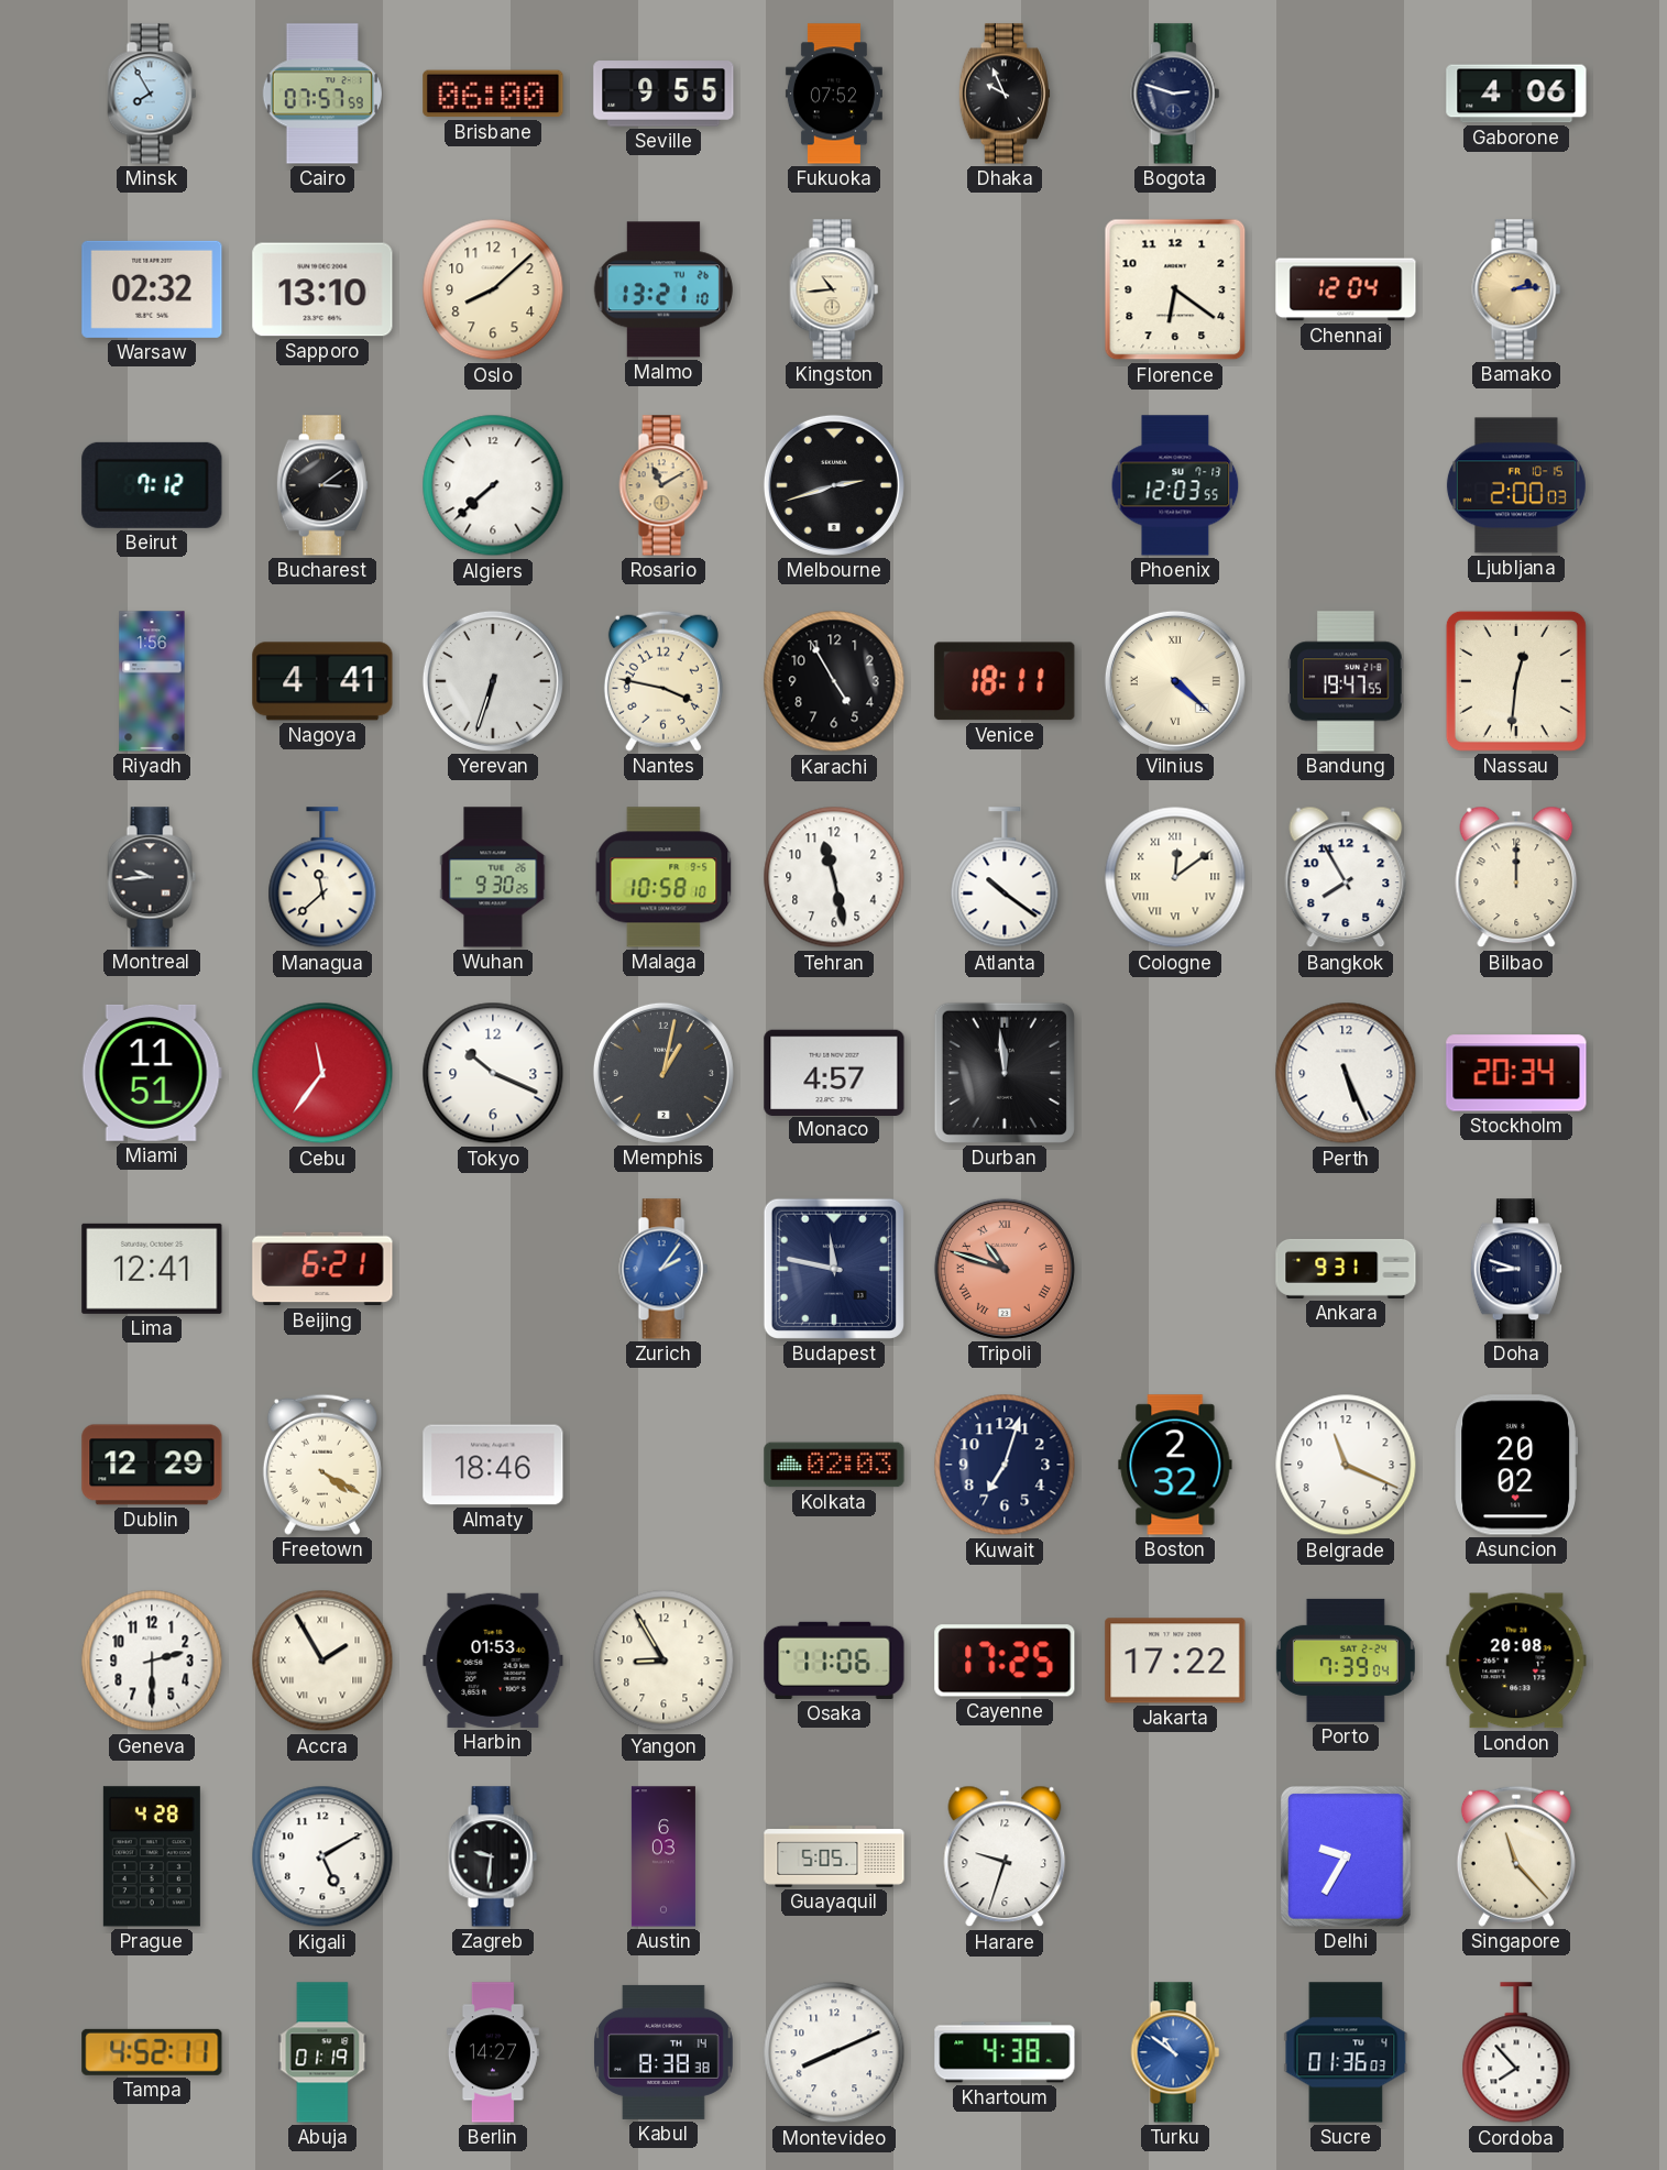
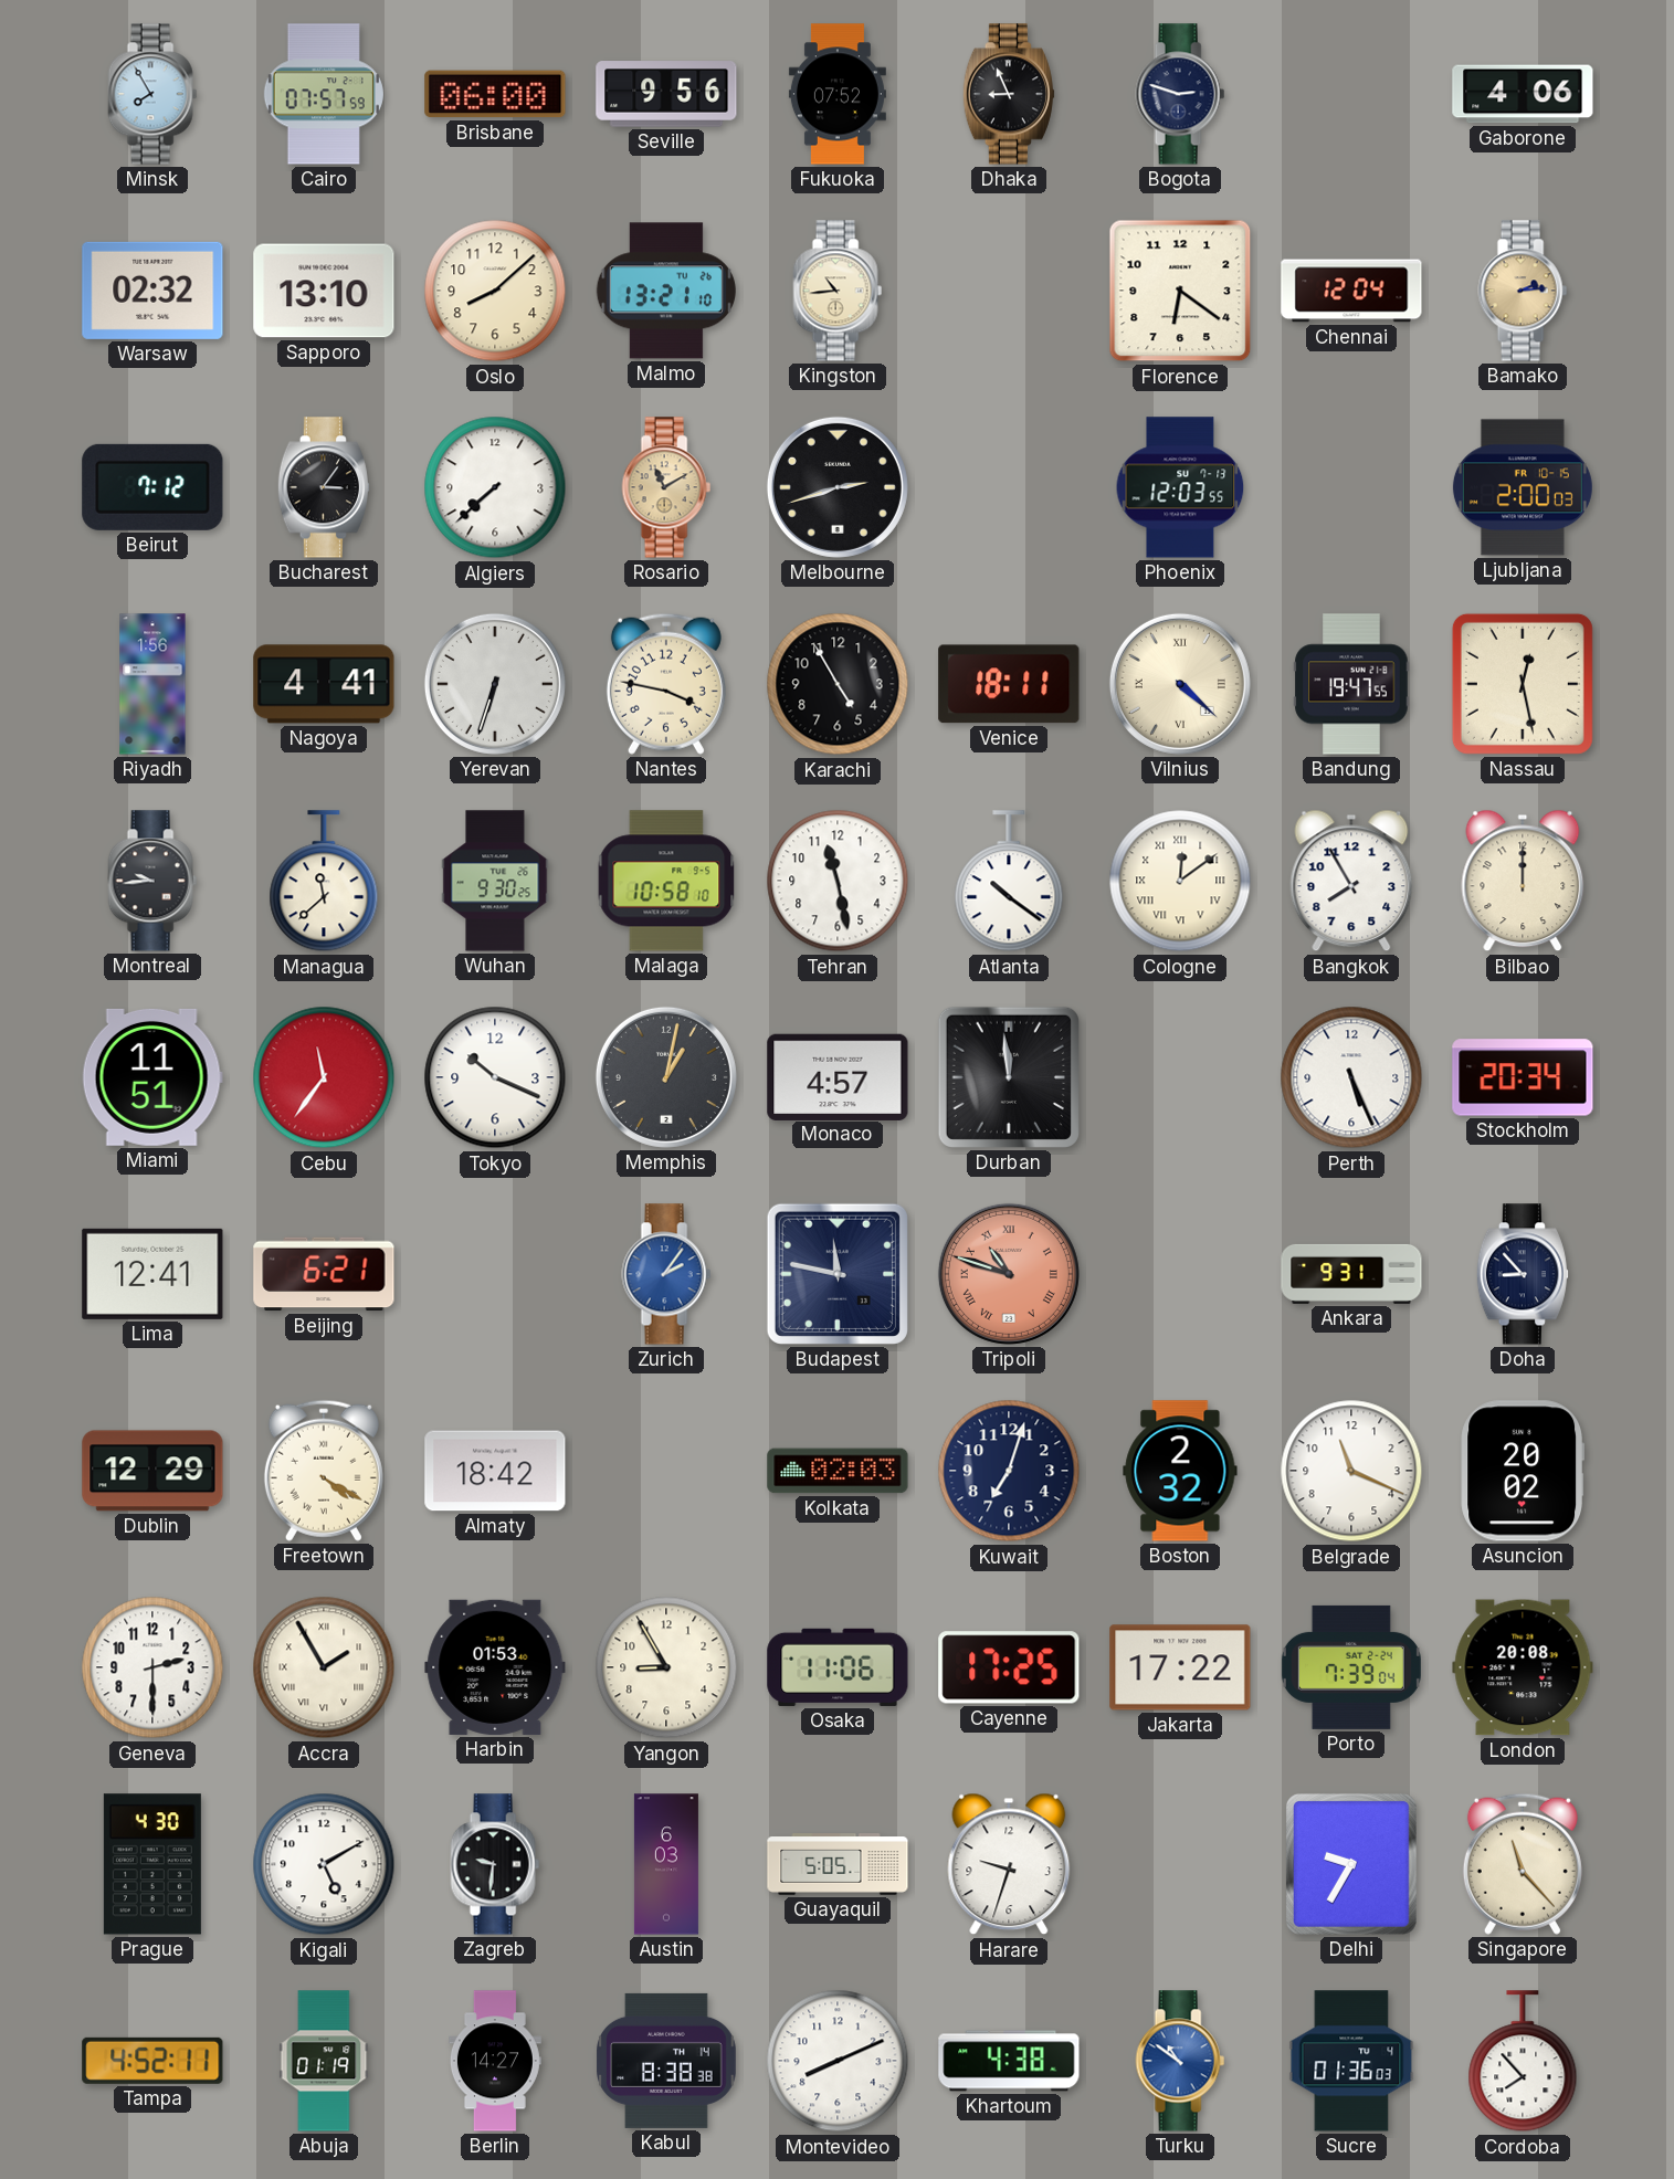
Seville: 9:55 -> 9:56
Dhaka: 9:56 -> 8:56
Bucharest: 3:09 -> 3:06
Nassau: 12:31 -> 12:28
Doha: 8:48 -> 8:53
Almaty: 18:46 -> 18:42
Prague: 4:28 -> 4:30
